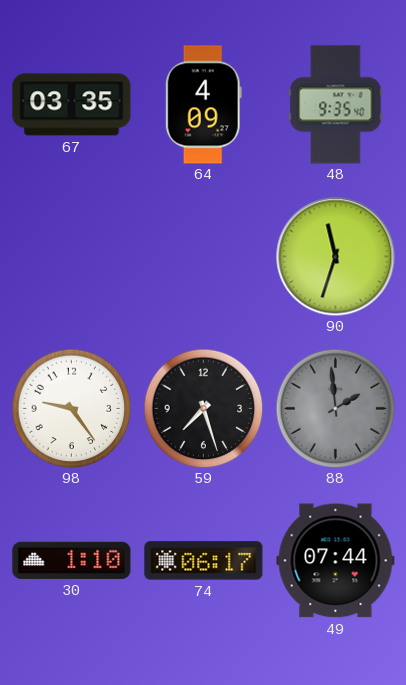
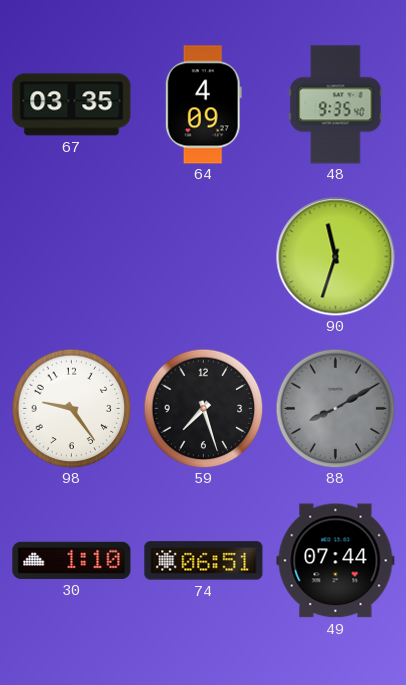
88: 1:59 -> 8:10
74: 06:17 -> 06:51
